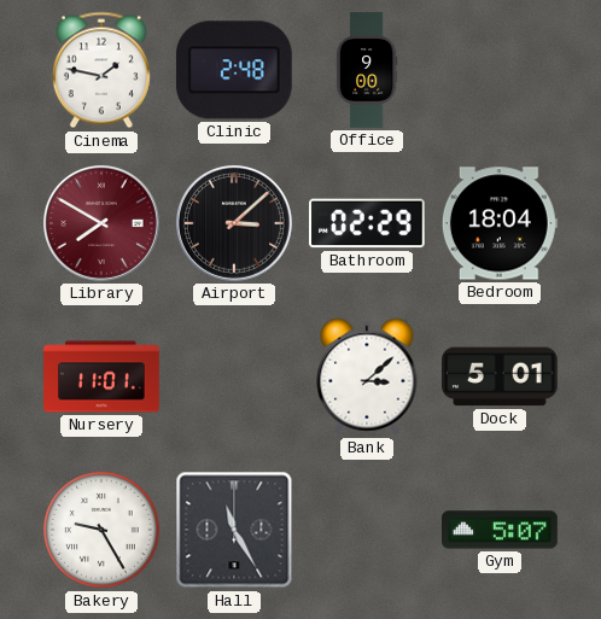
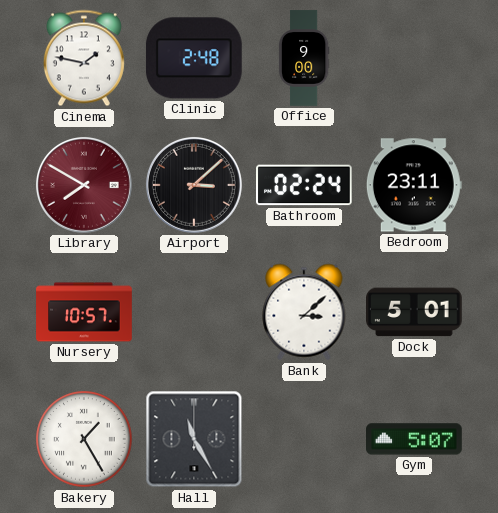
Bathroom: 02:29 -> 02:24
Bedroom: 18:04 -> 23:11
Nursery: 11:01 -> 10:57
Bakery: 9:25 -> 1:25
